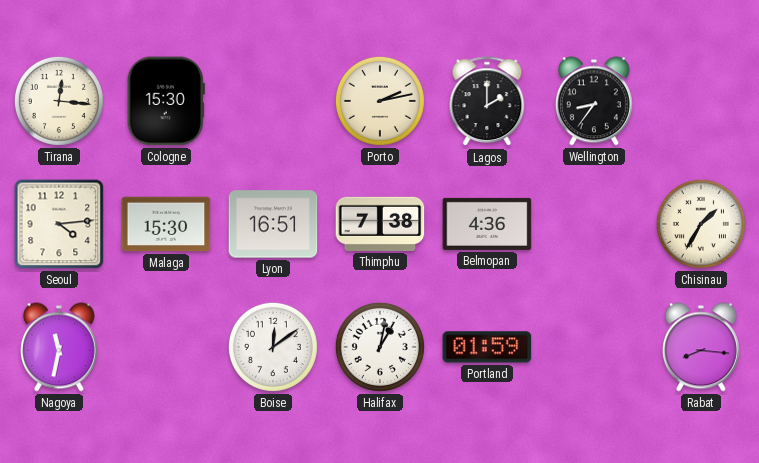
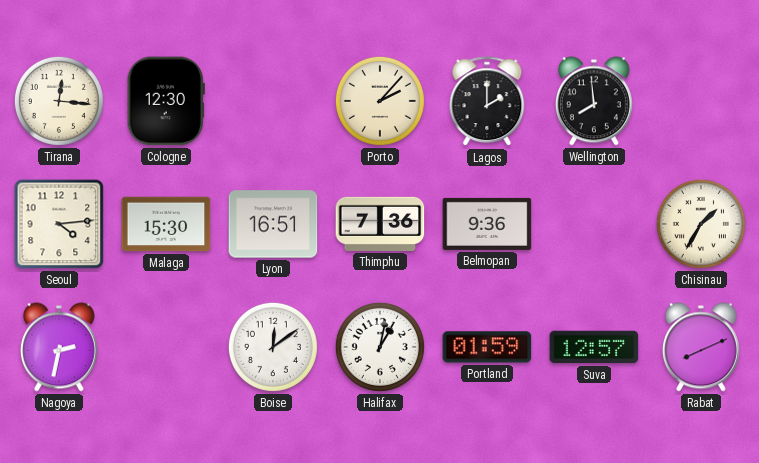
Cologne: 15:30 -> 12:30
Porto: 2:13 -> 2:07
Wellington: 8:36 -> 7:59
Thimphu: 7:38 -> 7:36
Belmopan: 4:36 -> 9:36
Nagoya: 11:32 -> 2:32
Suva: none -> 12:57
Rabat: 8:16 -> 8:11
